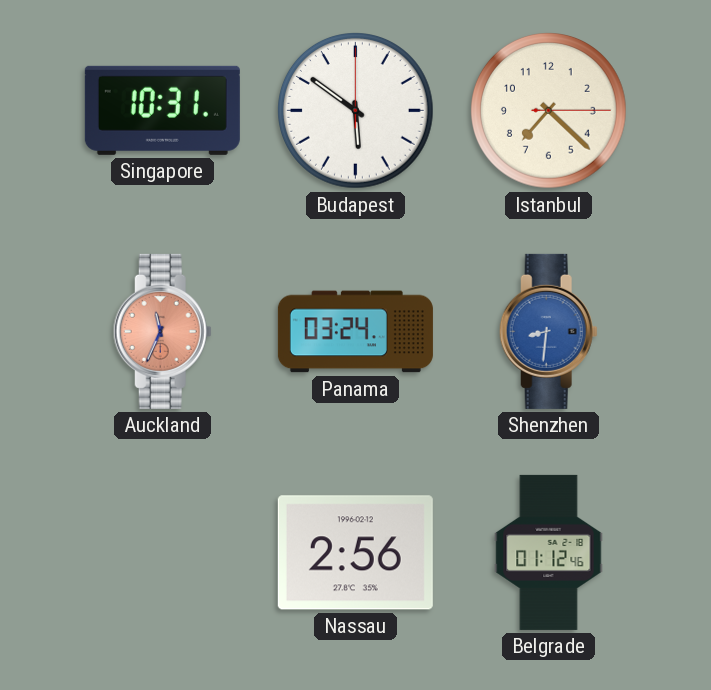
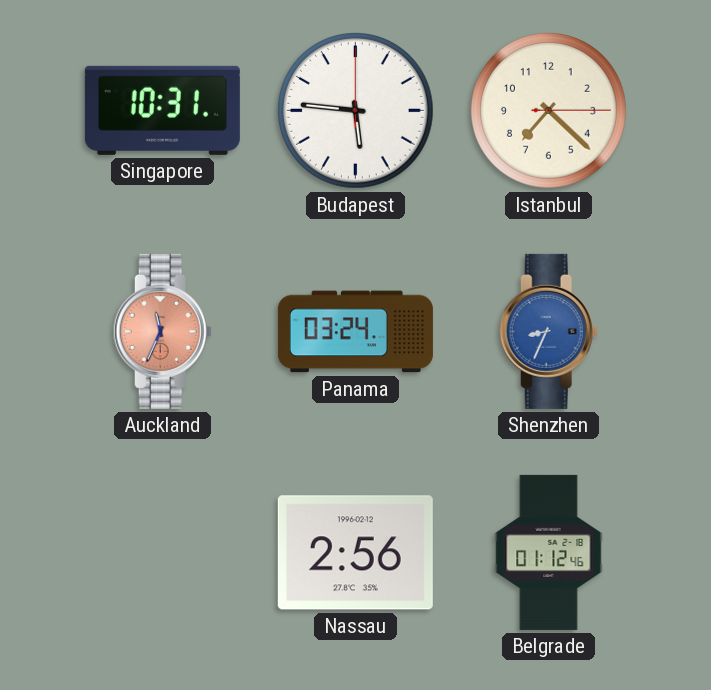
Budapest: 5:51 -> 5:46
Shenzhen: 8:31 -> 8:34
